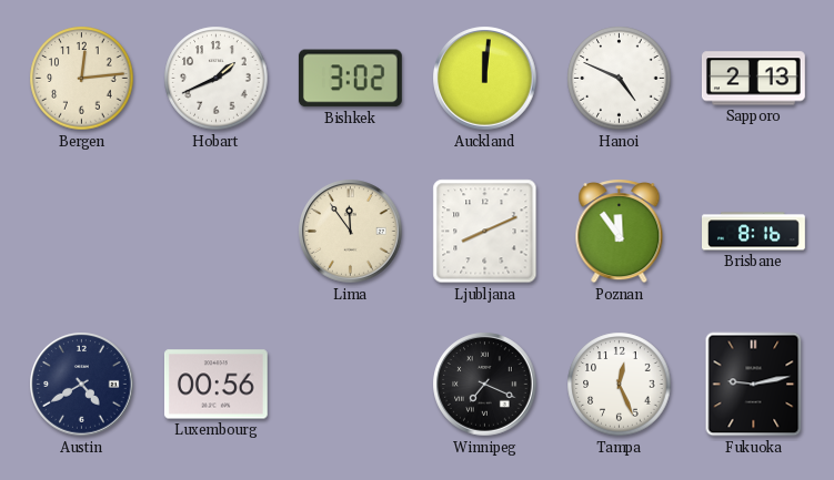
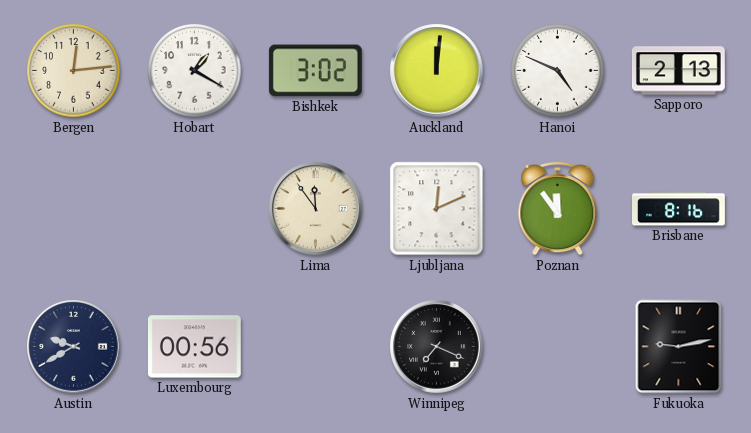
Hobart: 1:41 -> 1:20
Ljubljana: 8:11 -> 12:11
Austin: 4:40 -> 9:40
Tampa: 12:26 -> none
